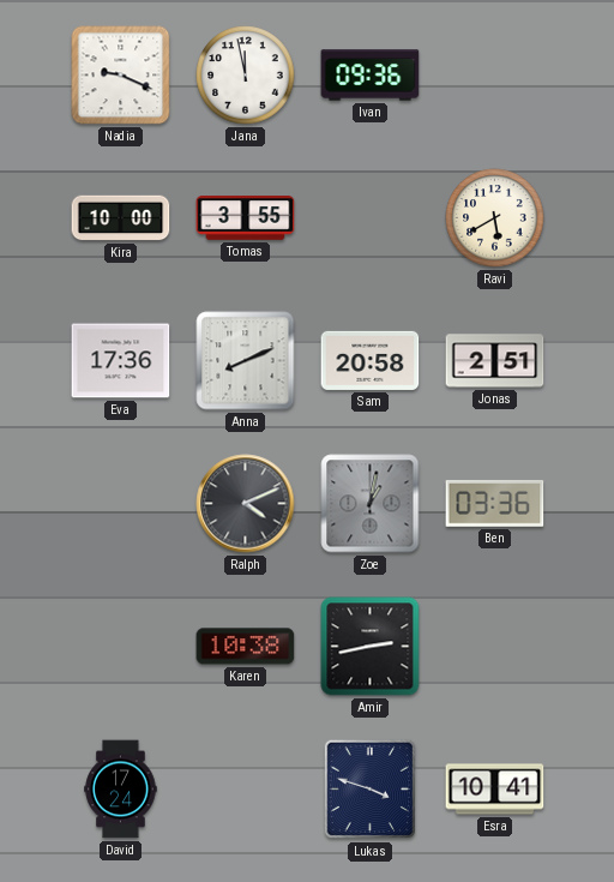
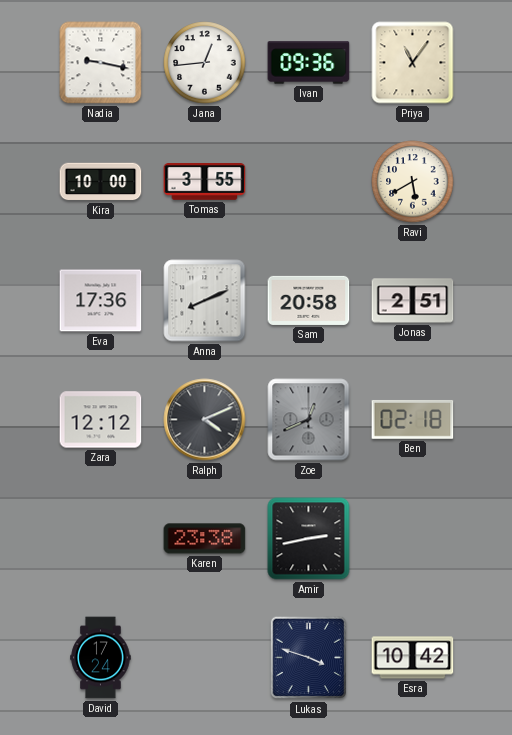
Nadia: 9:19 -> 9:17
Jana: 11:58 -> 12:44
Priya: none -> 11:06
Zara: none -> 12:12
Zoe: 1:02 -> 12:41
Ben: 03:36 -> 02:18
Karen: 10:38 -> 23:38
Esra: 10:41 -> 10:42
